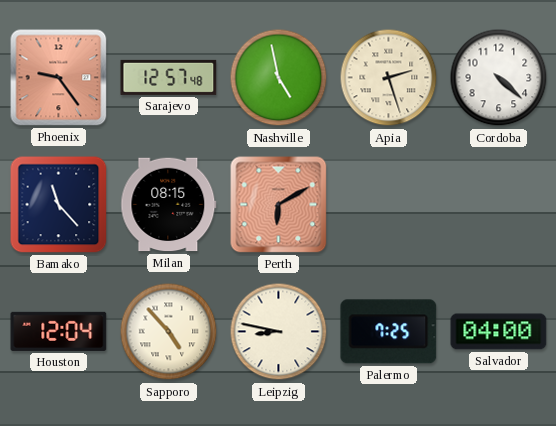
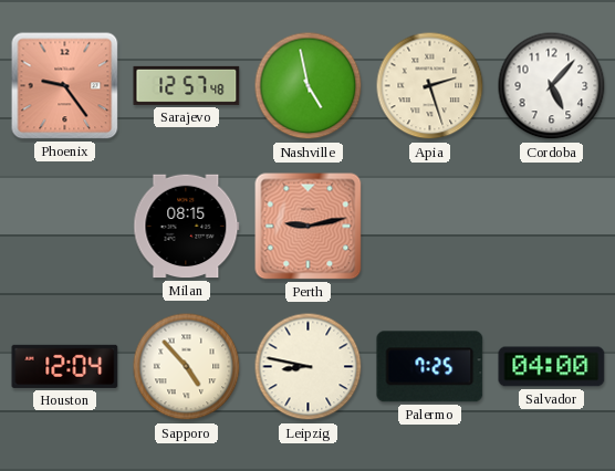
Cordoba: 4:22 -> 5:07
Bamako: 11:23 -> none
Perth: 6:10 -> 9:13
